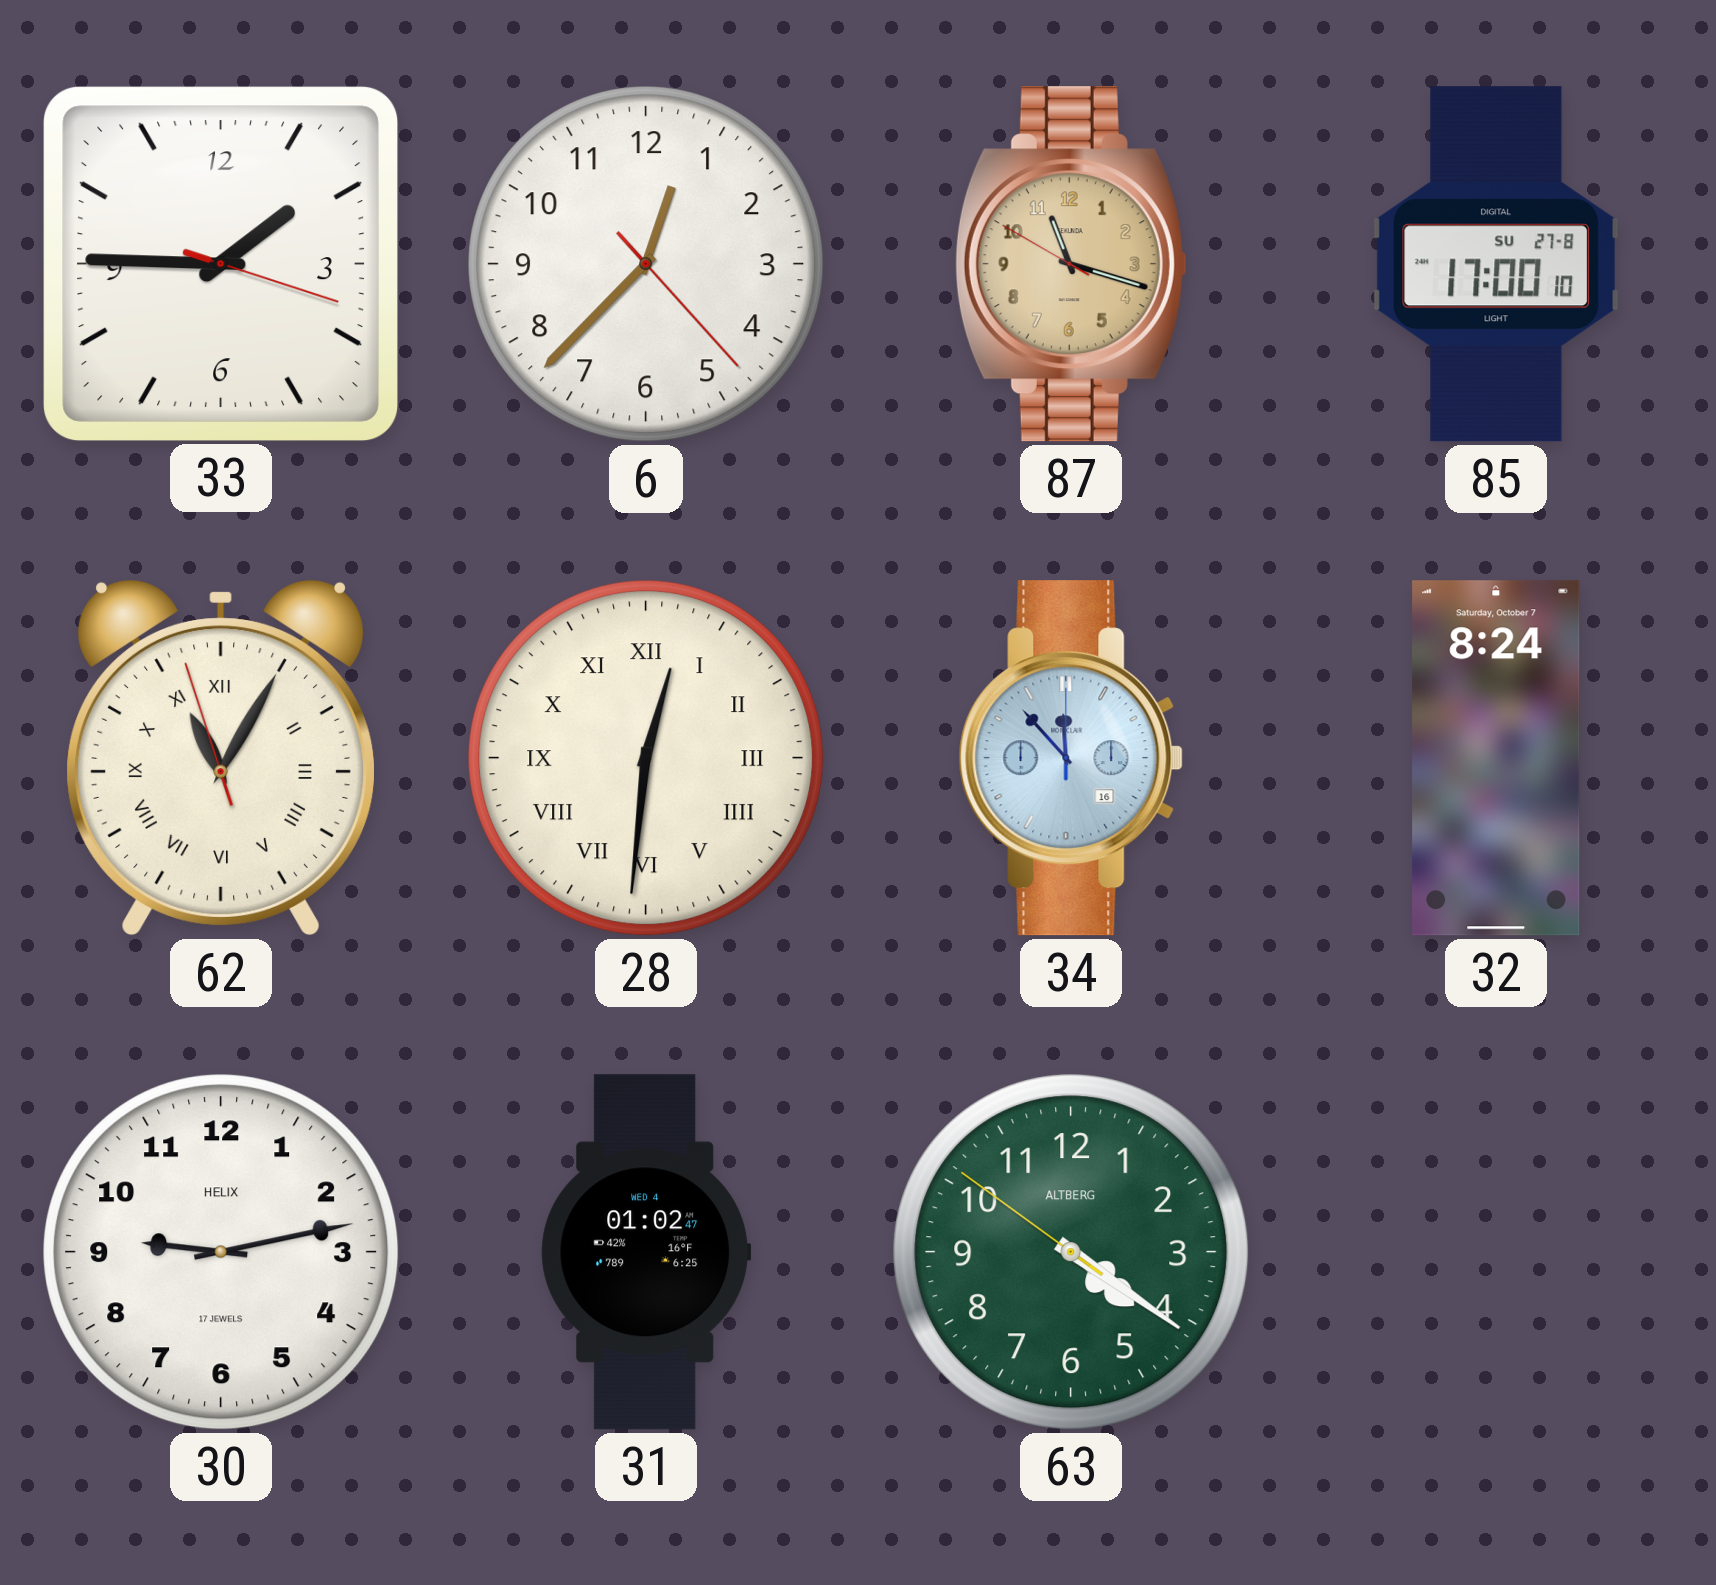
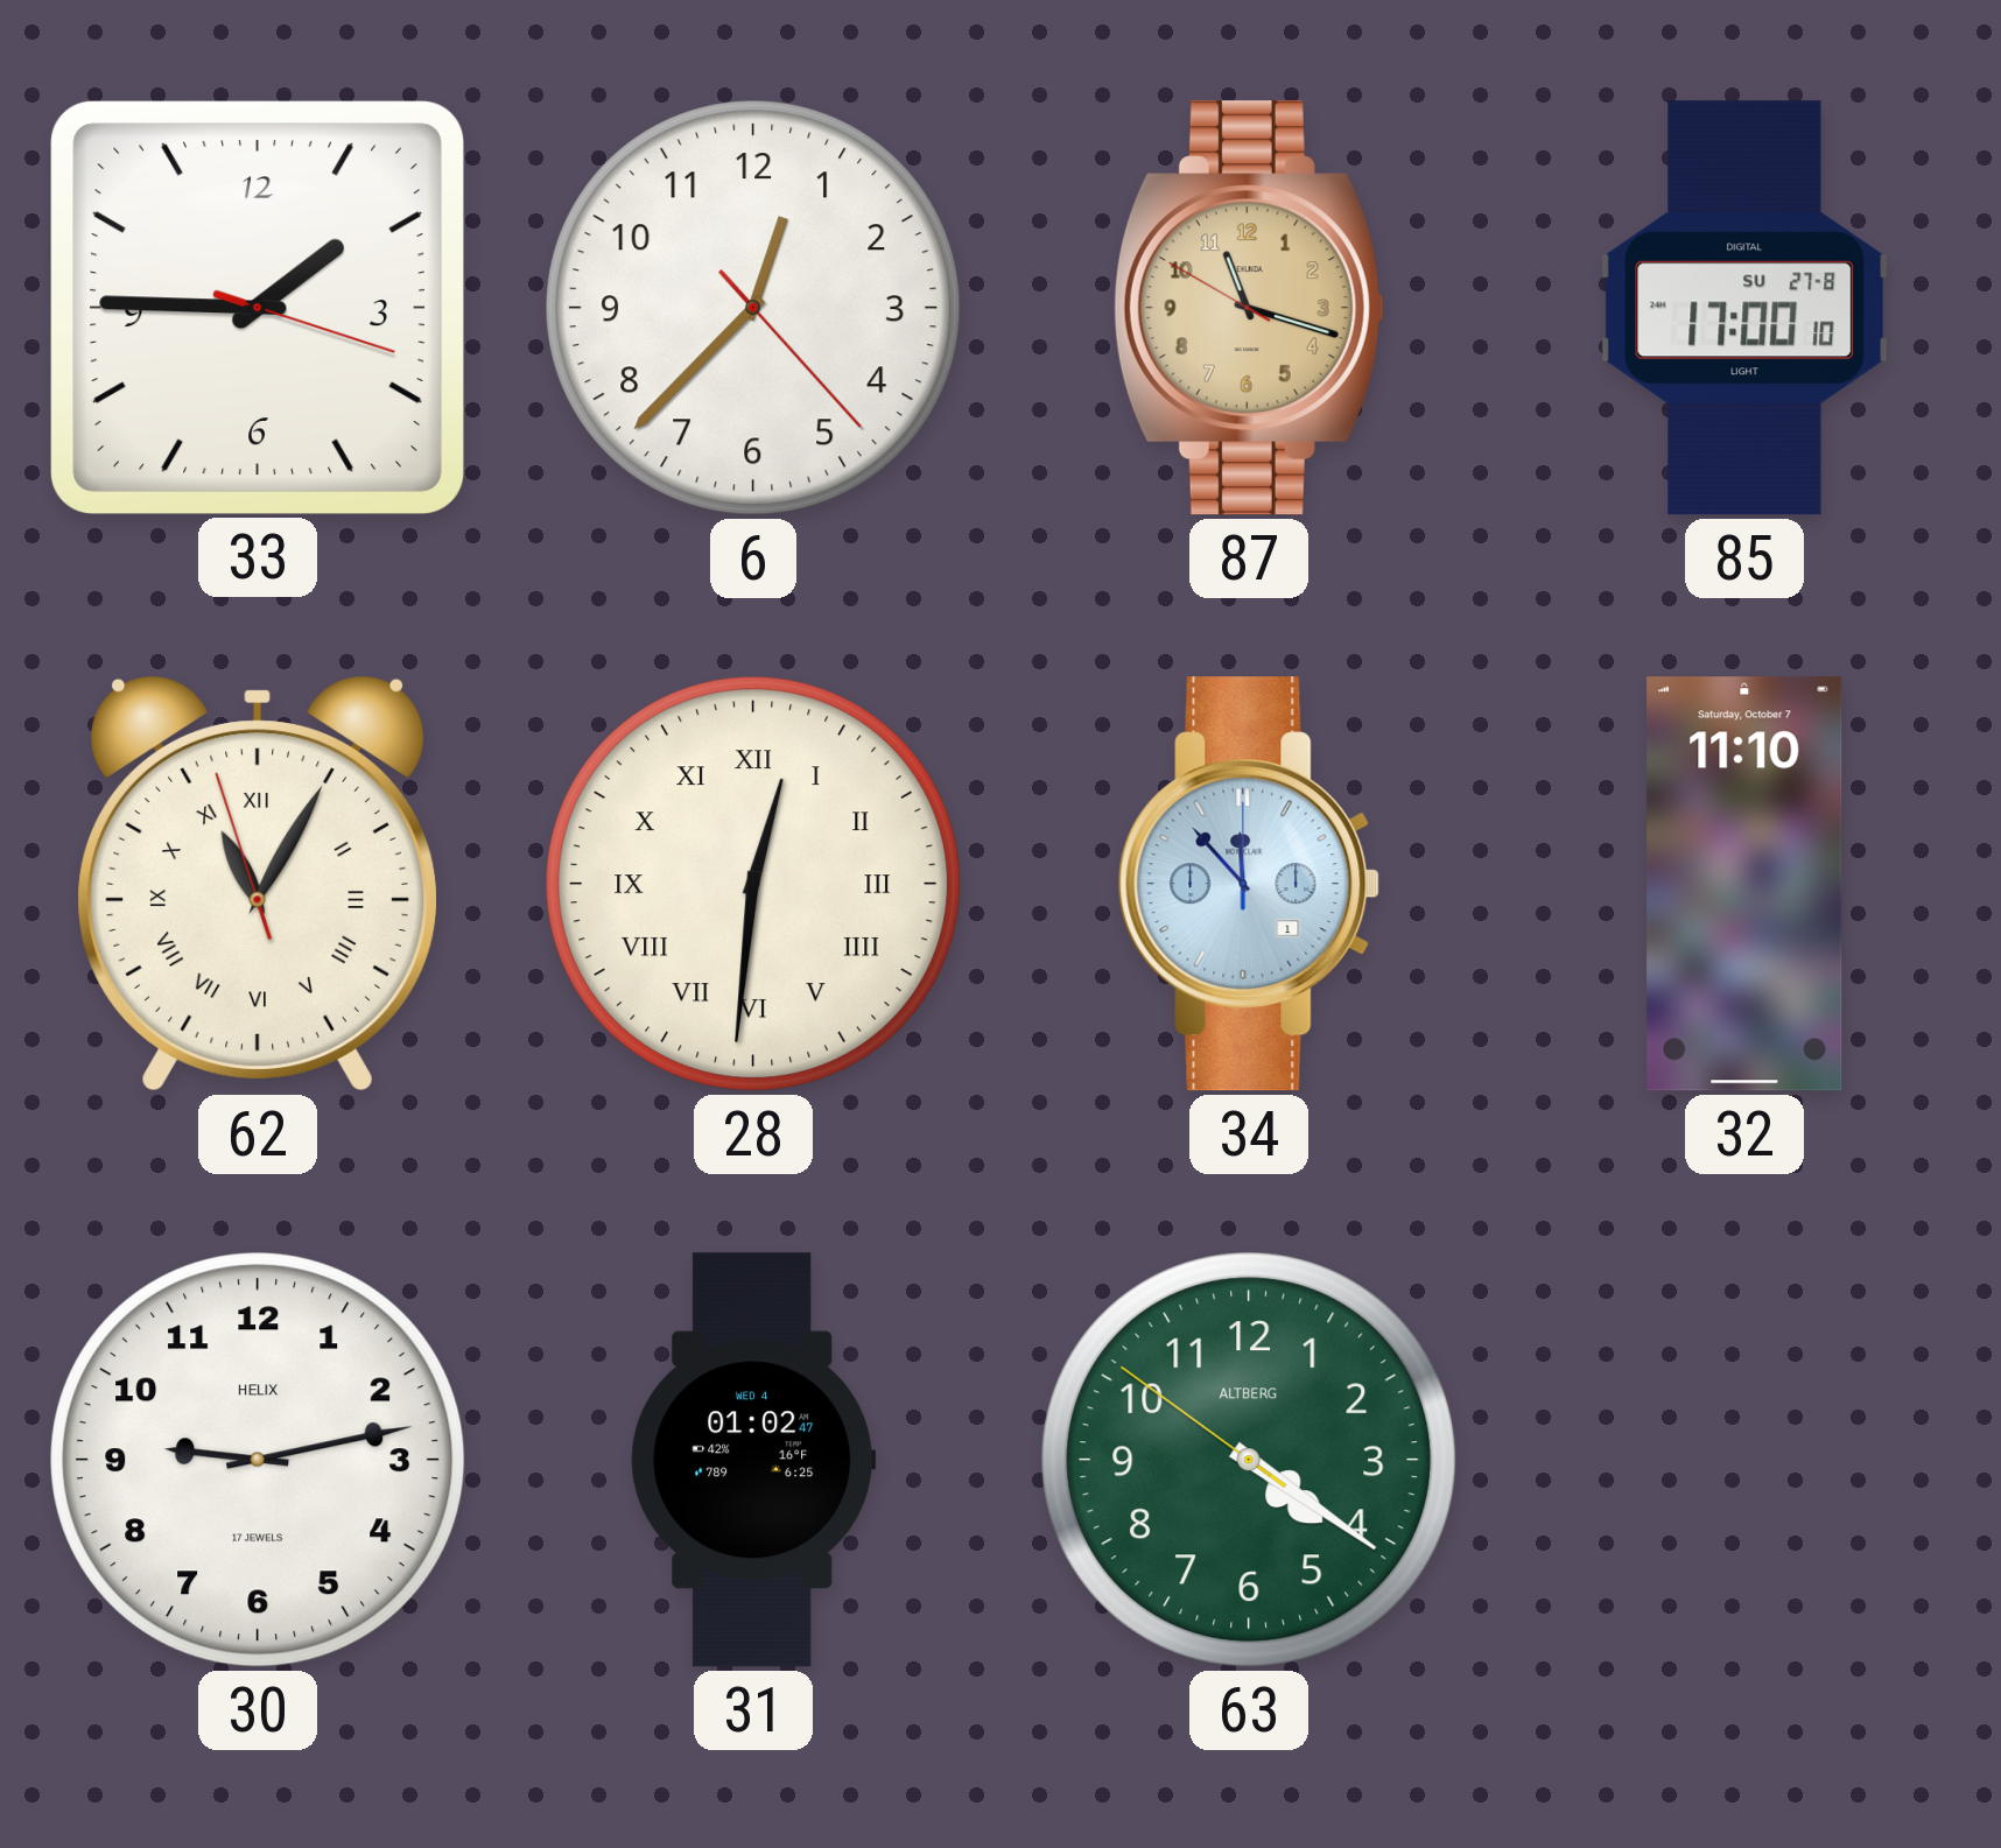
34 date: 16 -> 1
32: 8:24 -> 11:10
